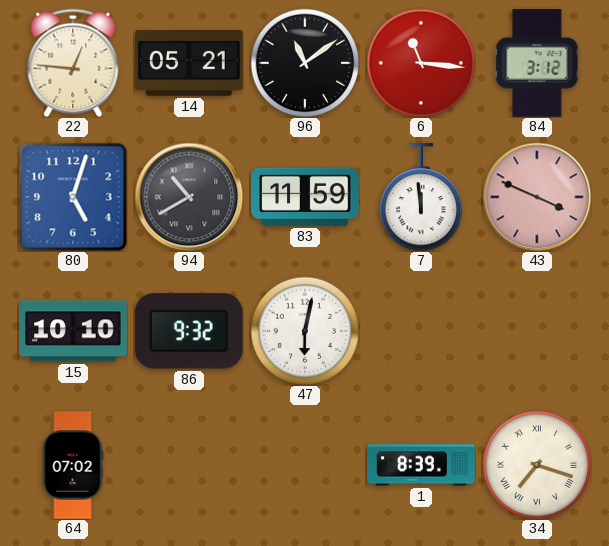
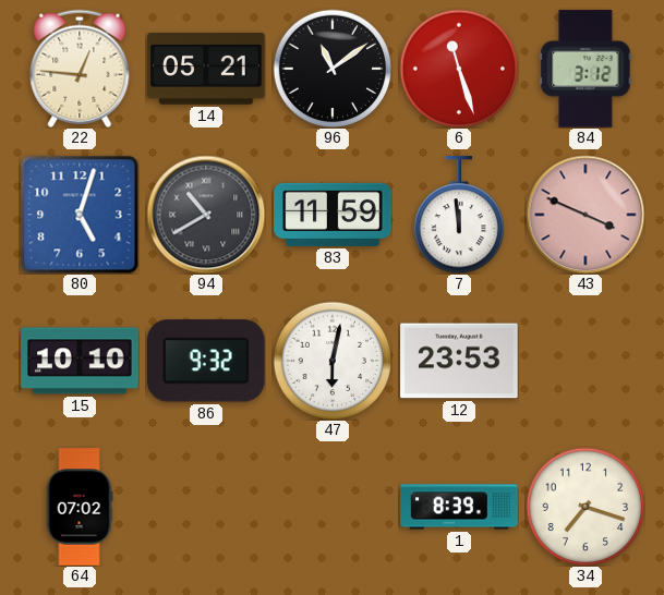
6: 11:16 -> 11:27
12: none -> 23:53
34 numerals: Roman -> Arabic
